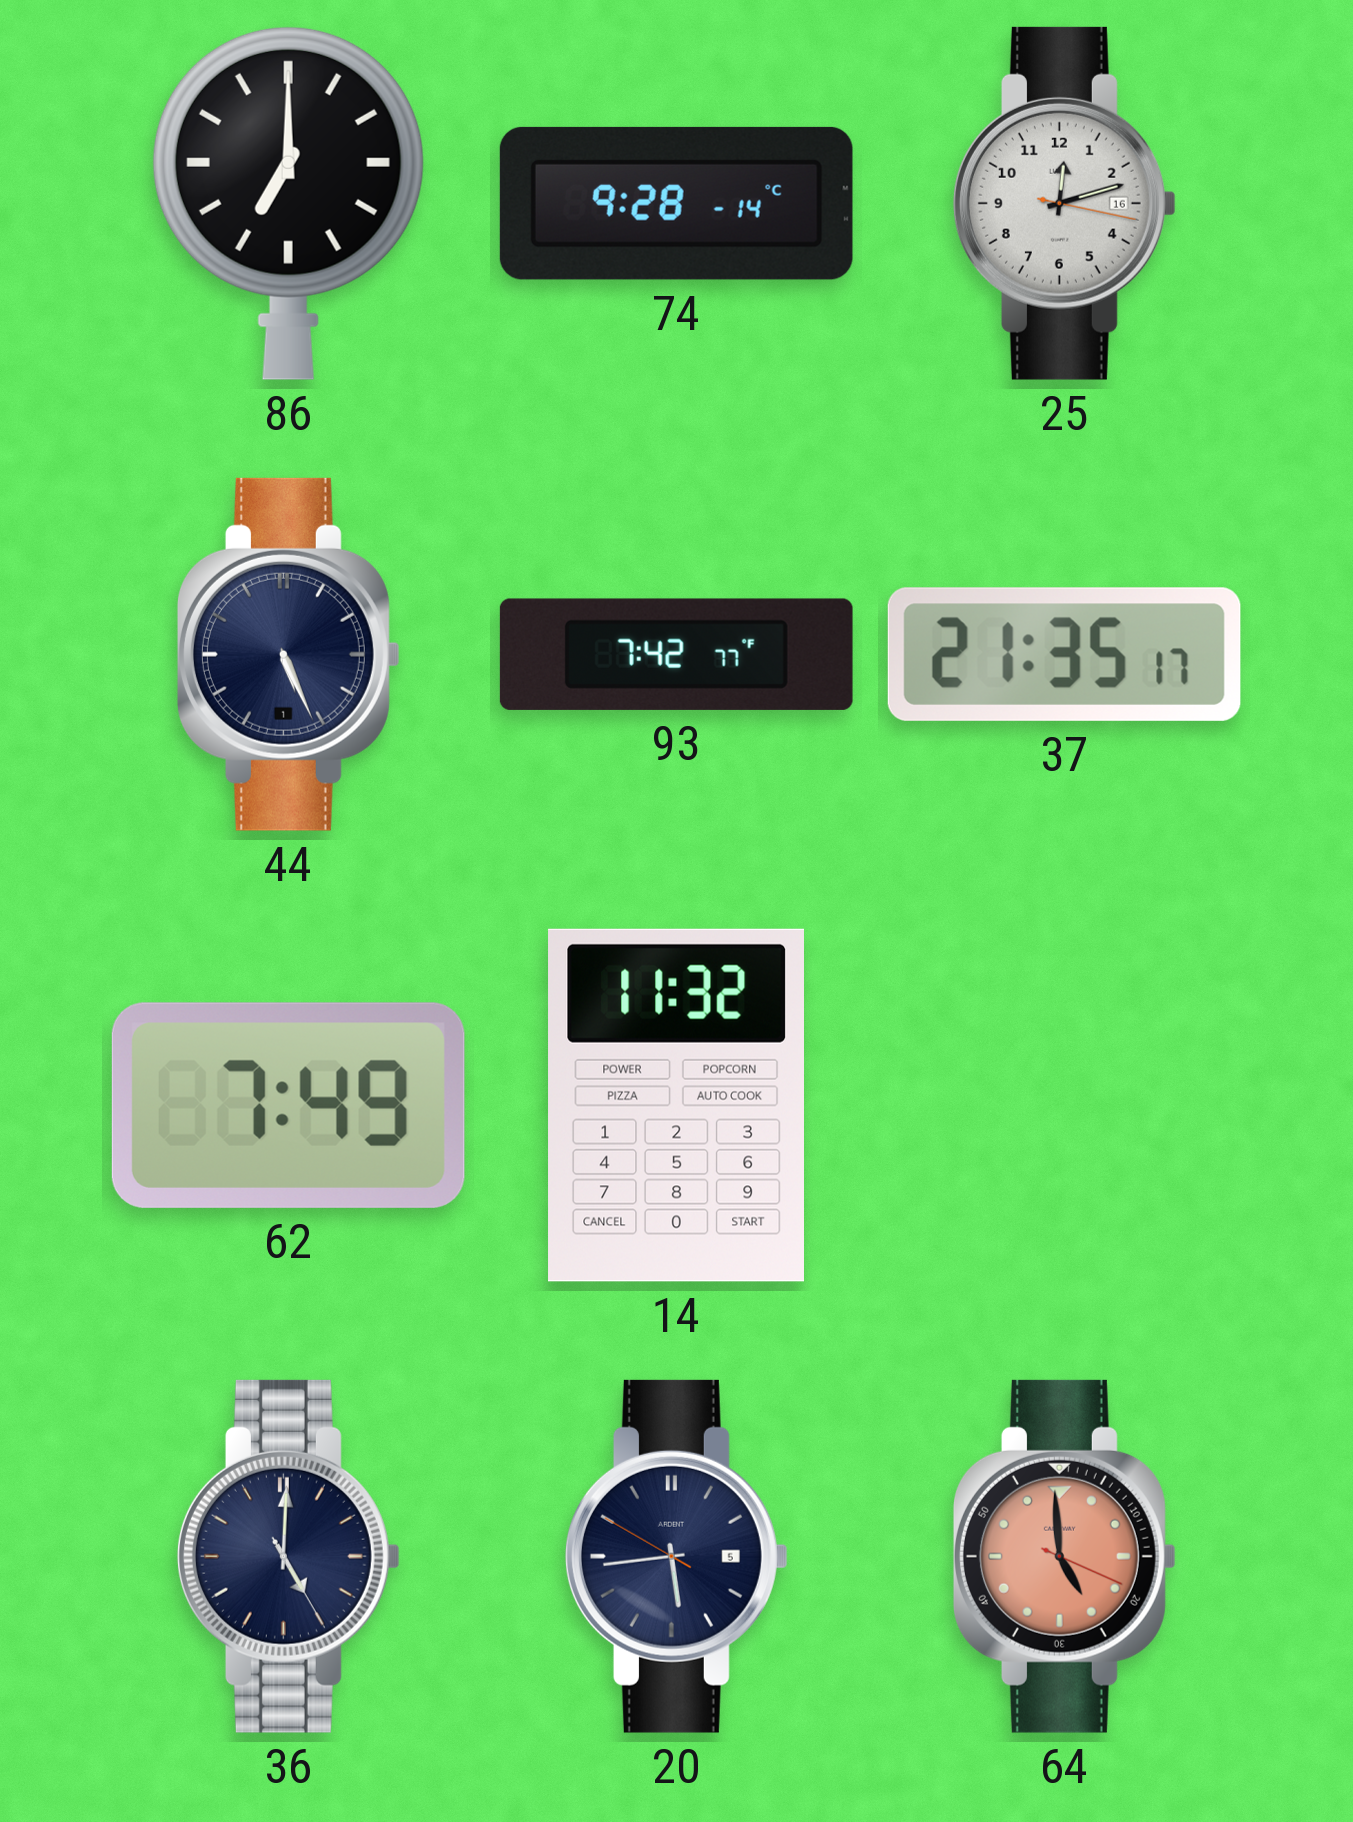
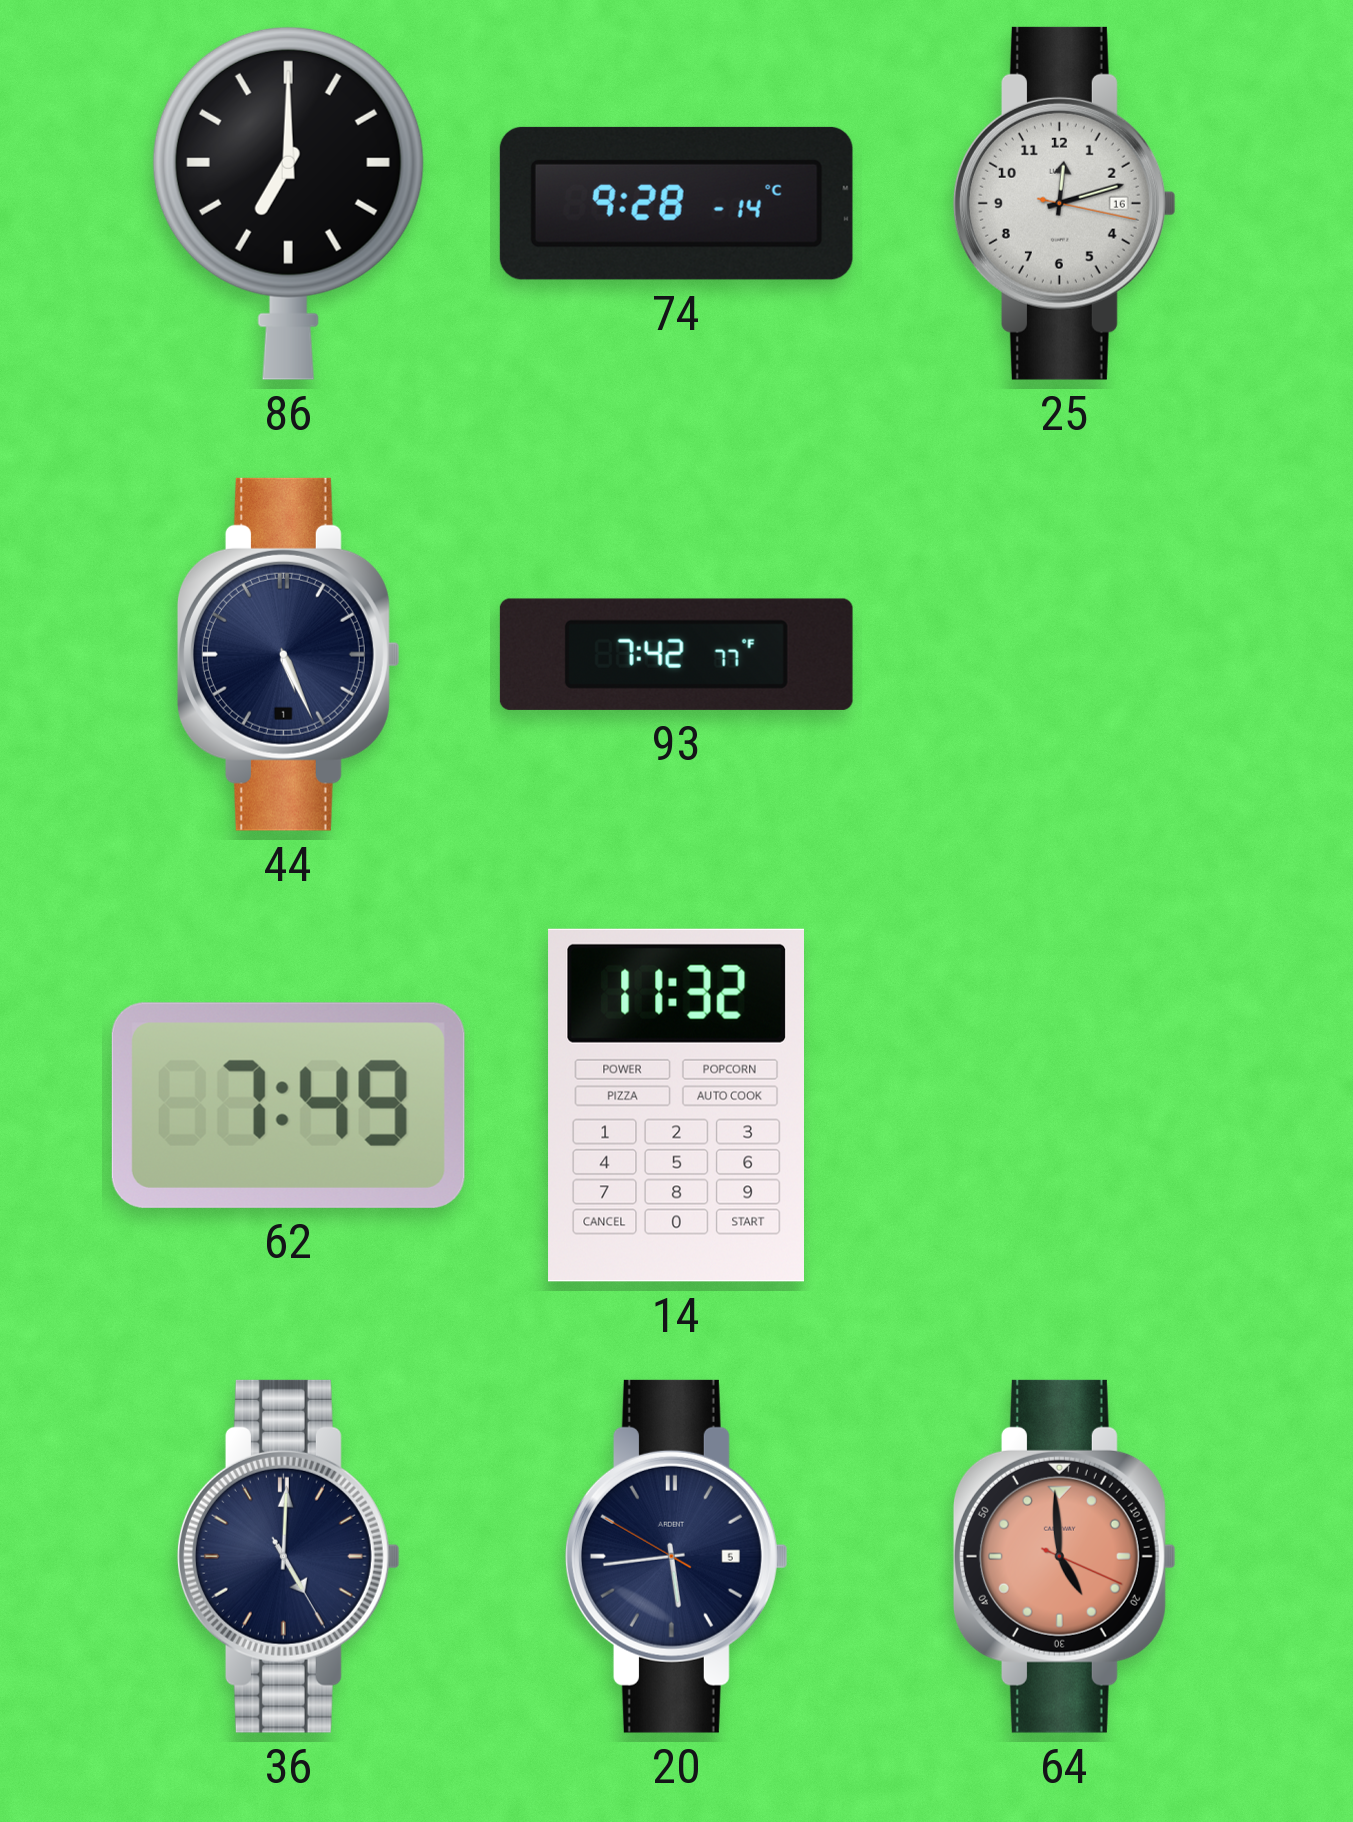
37: 21:35 -> none
